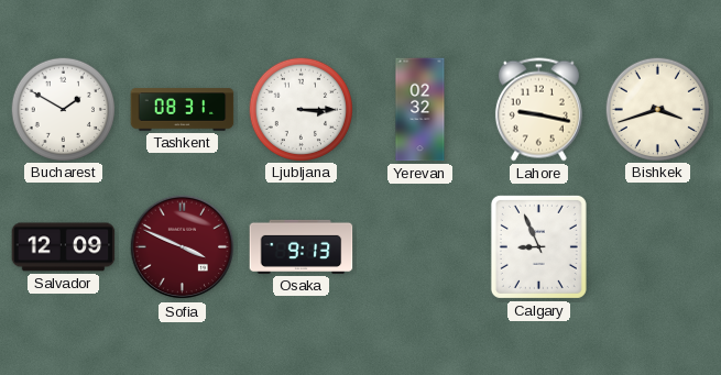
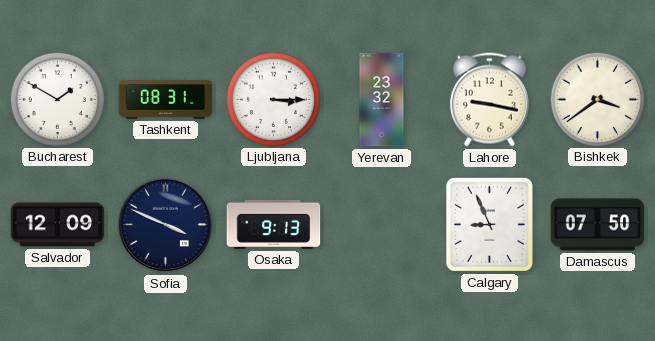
Yerevan: 02:32 -> 23:32
Bishkek: 3:42 -> 3:39
Sofia dial: burgundy -> navy
Damascus: none -> 07:50
